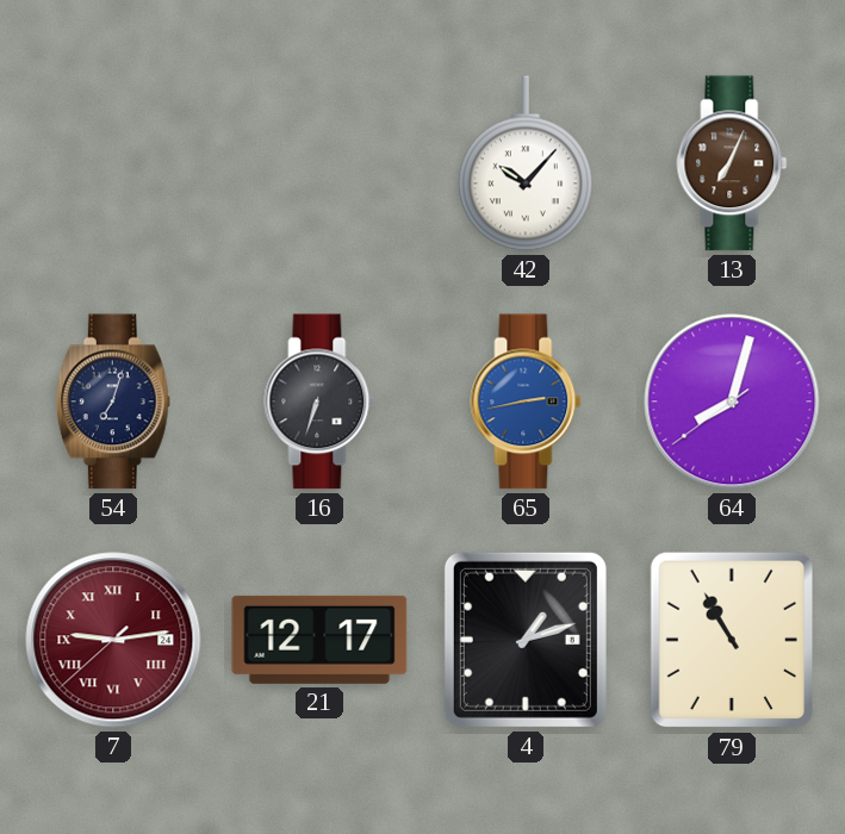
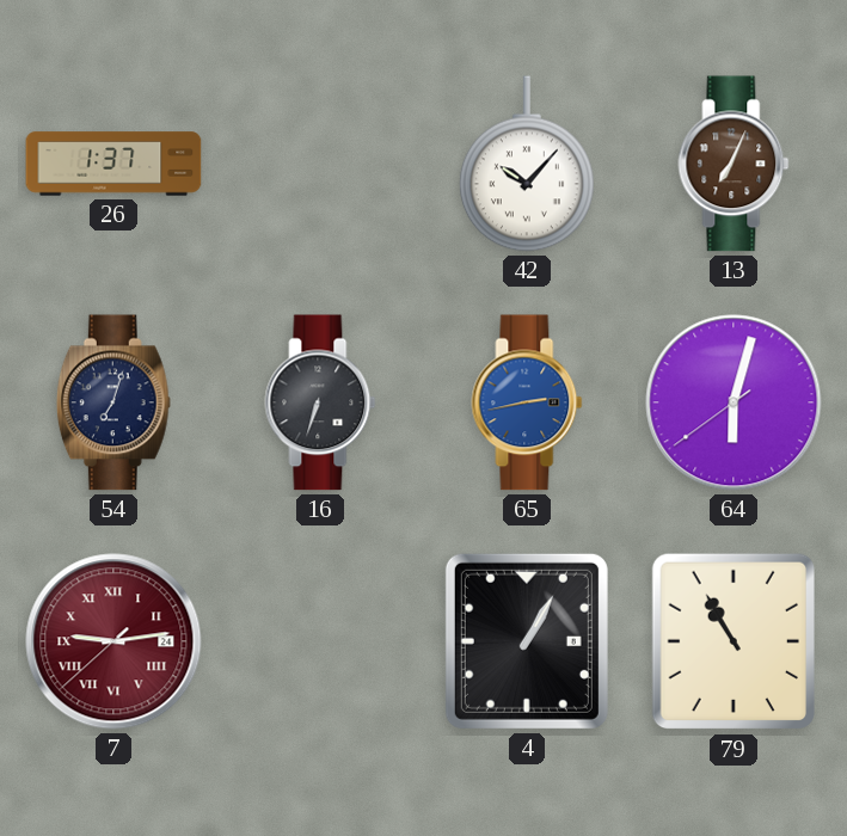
26: none -> 1:37
64: 8:02 -> 6:02
21: 12:17 -> none
4: 1:12 -> 1:05
